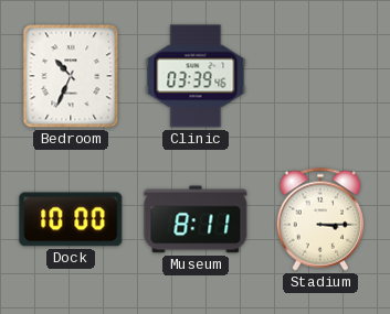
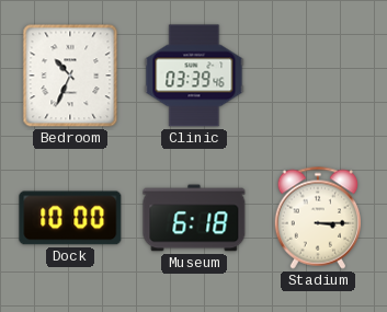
Museum: 8:11 -> 6:18
